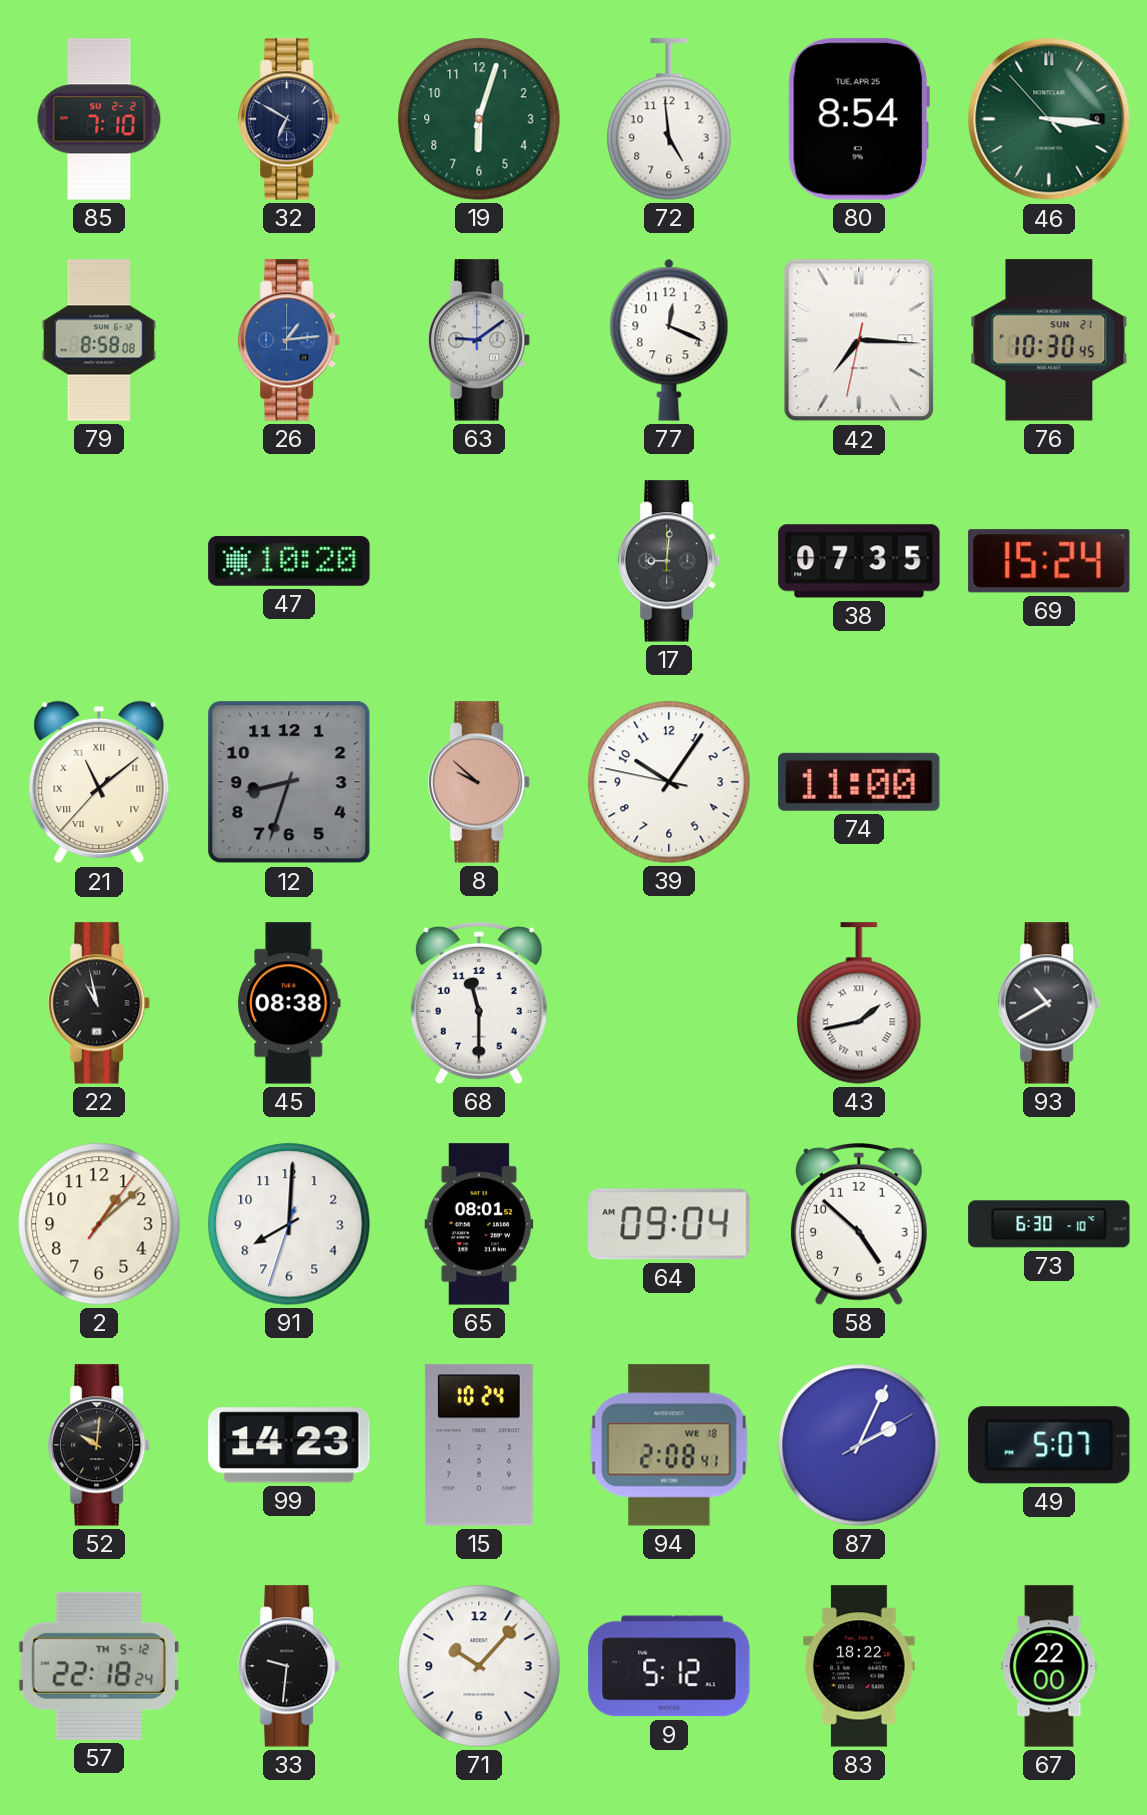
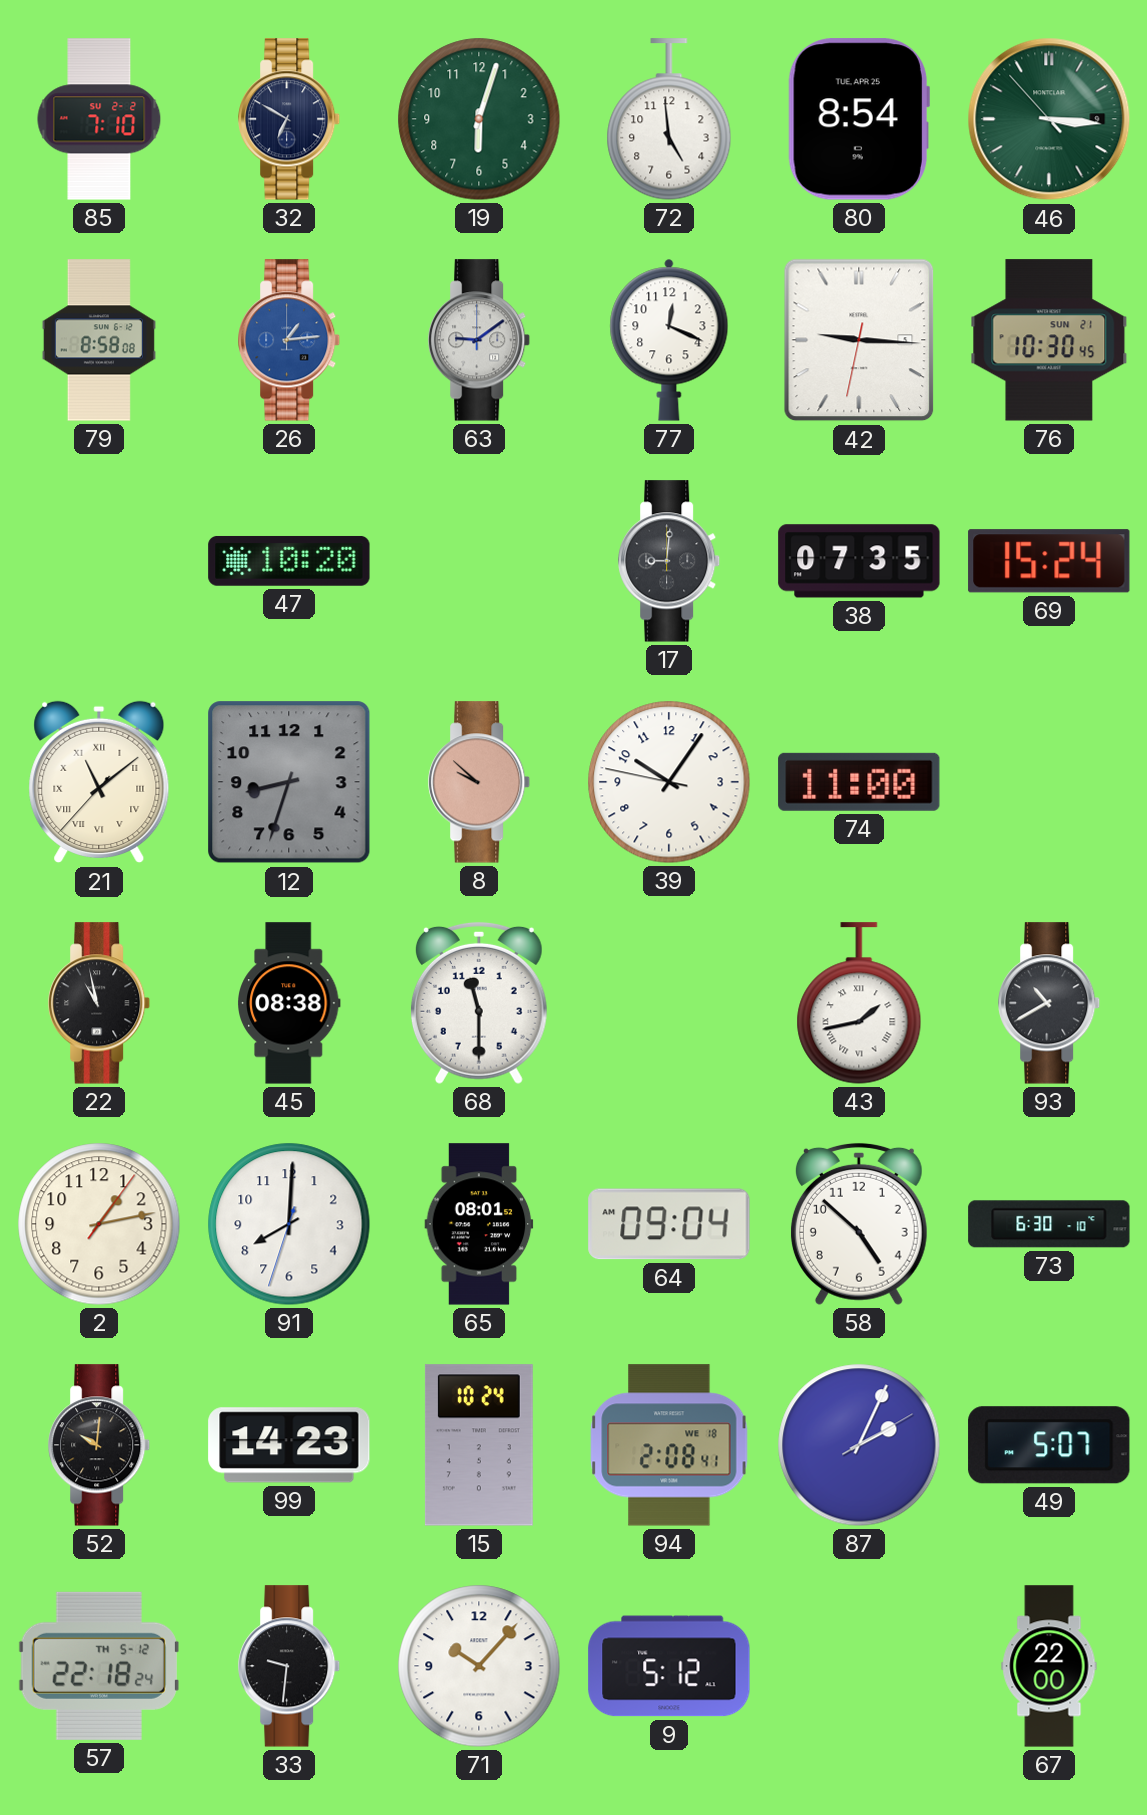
42: 7:15 -> 9:15
2: 1:08 -> 1:13
83: 18:22 -> none
